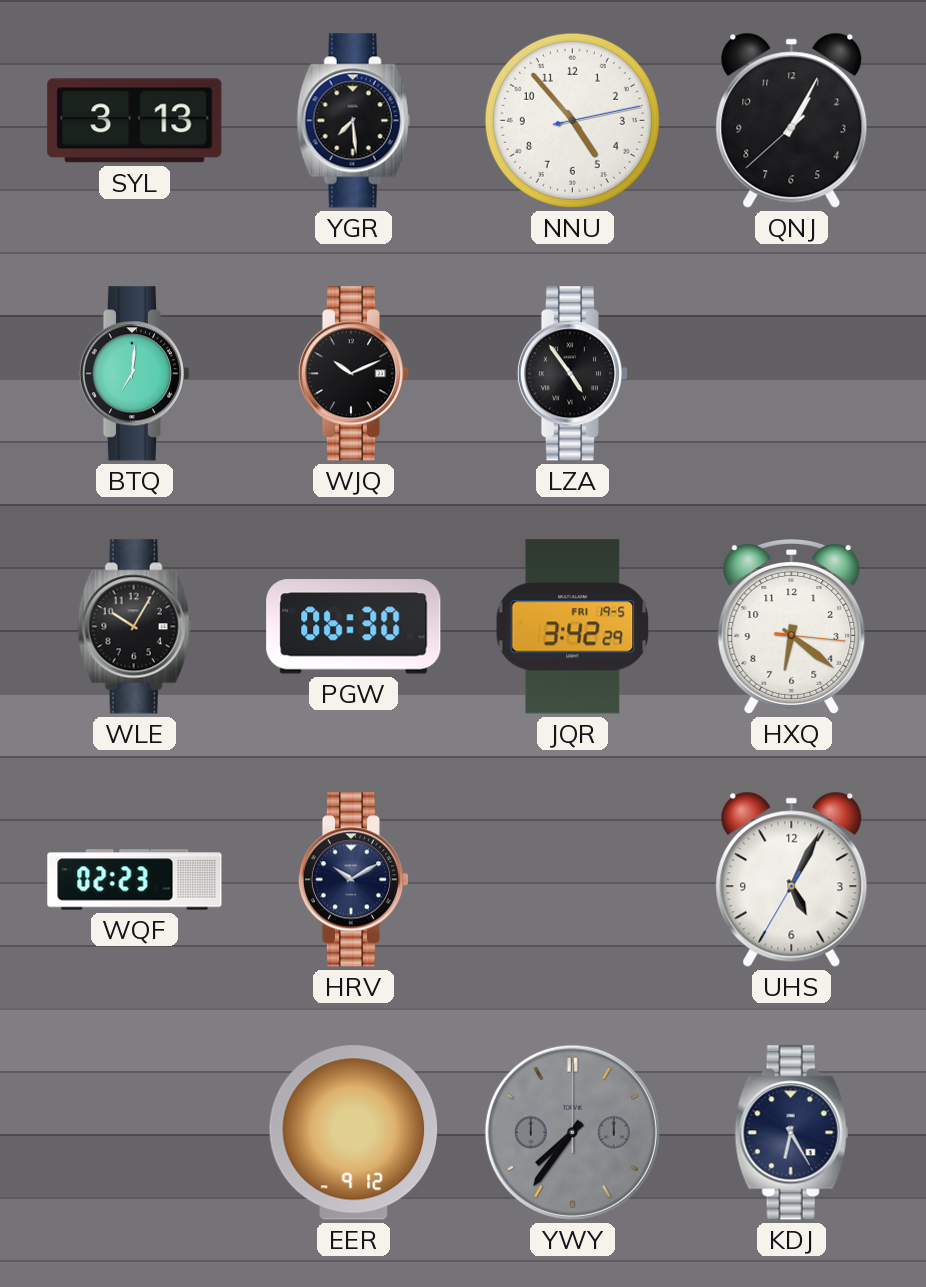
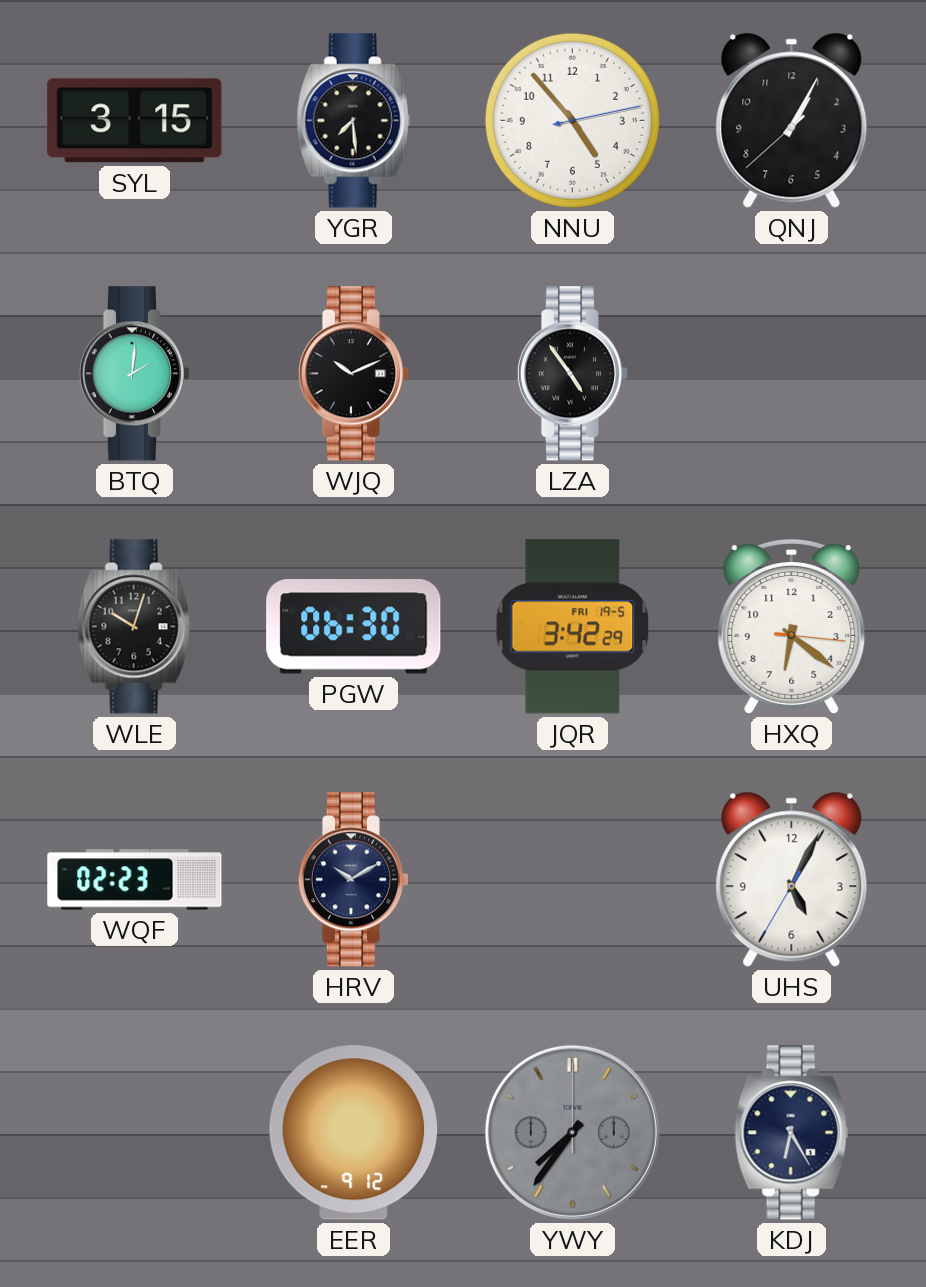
SYL: 3:13 -> 3:15
BTQ: 7:01 -> 2:01
WLE: 10:05 -> 10:03
